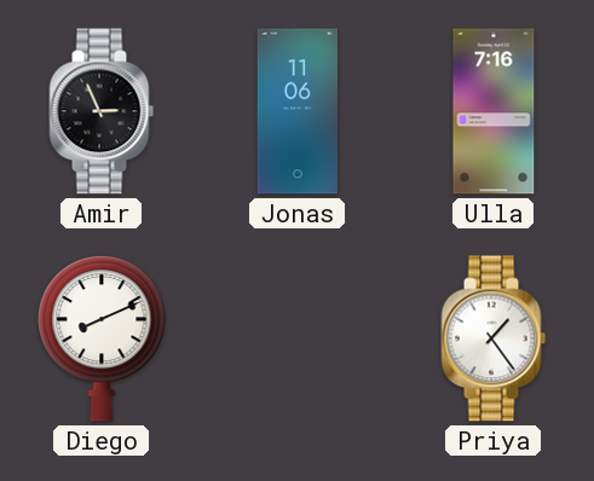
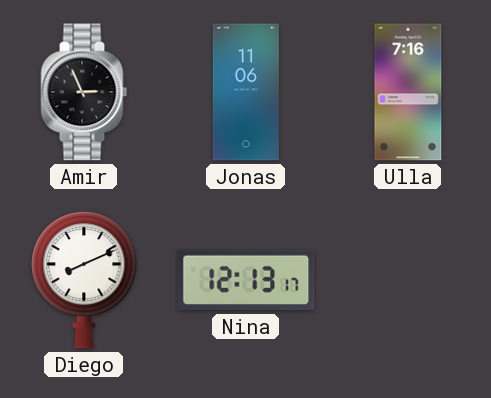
Nina: none -> 12:13
Priya: 1:24 -> none
